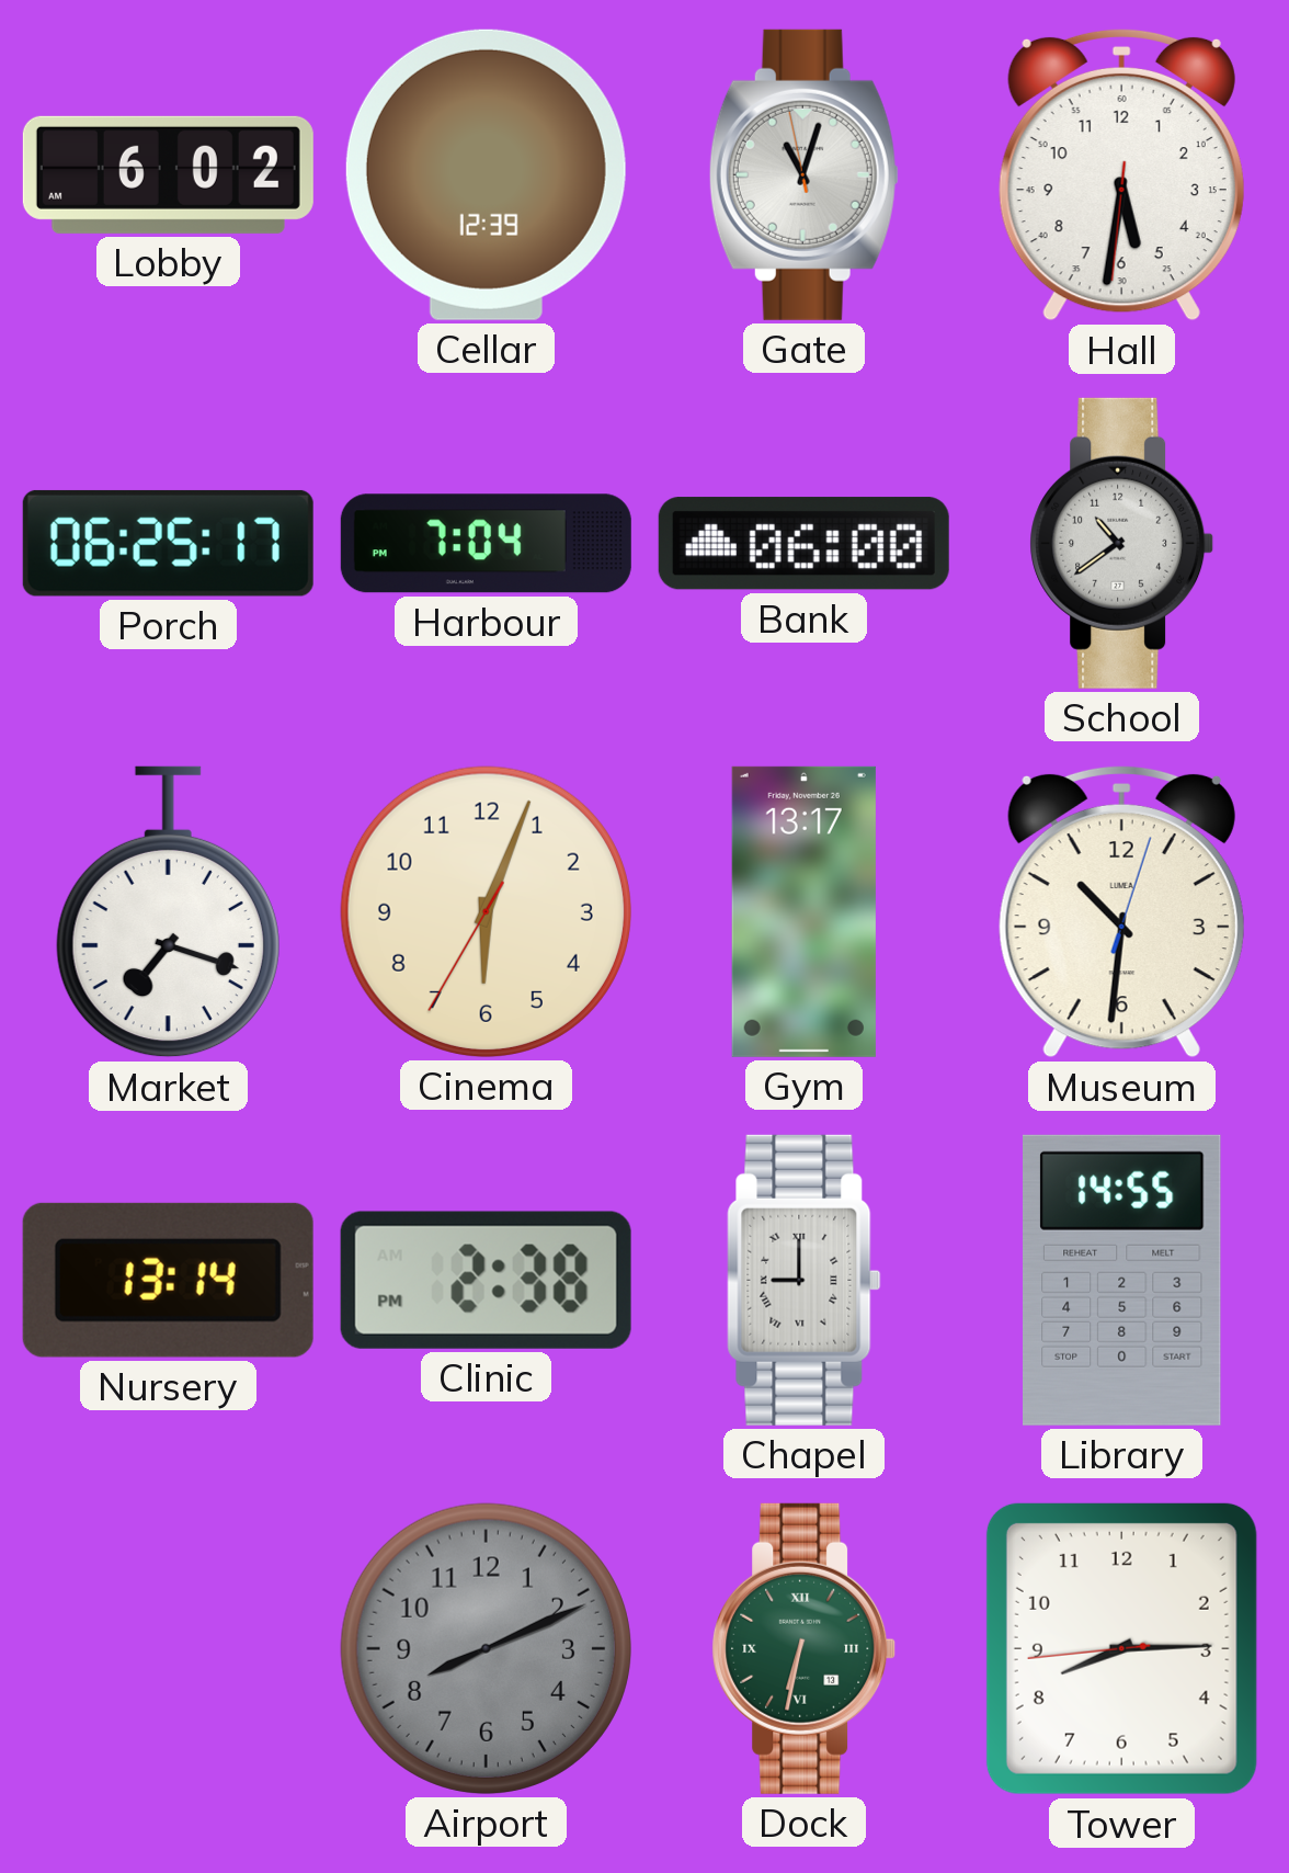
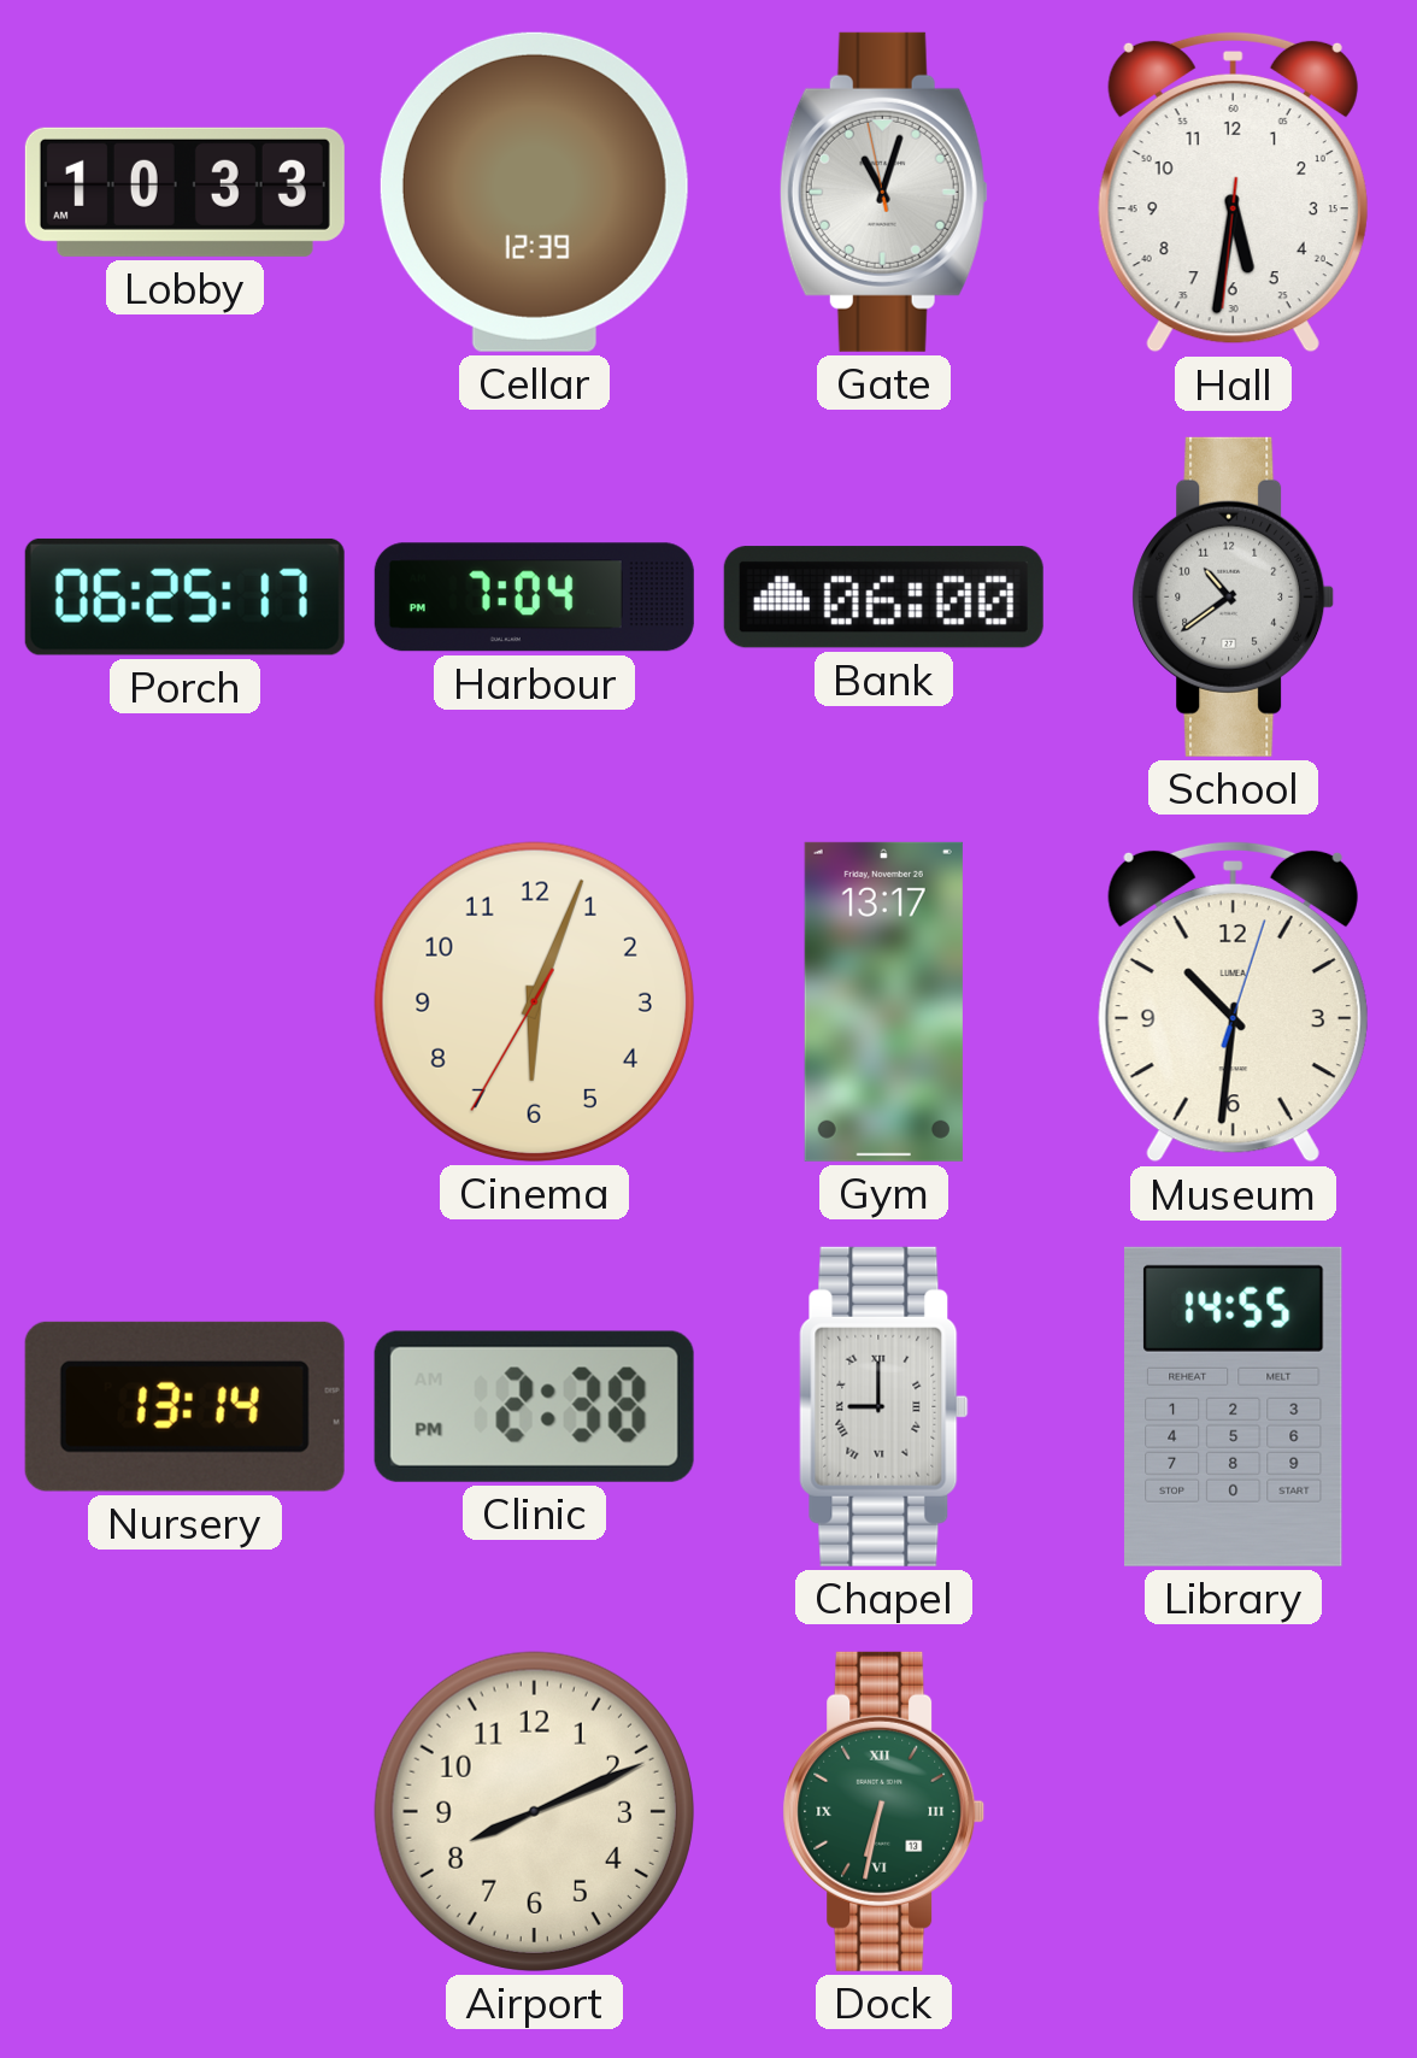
Lobby: 6:02 -> 10:33
Market: 7:18 -> none
Airport dial: grey -> cream
Tower: 8:14 -> none
